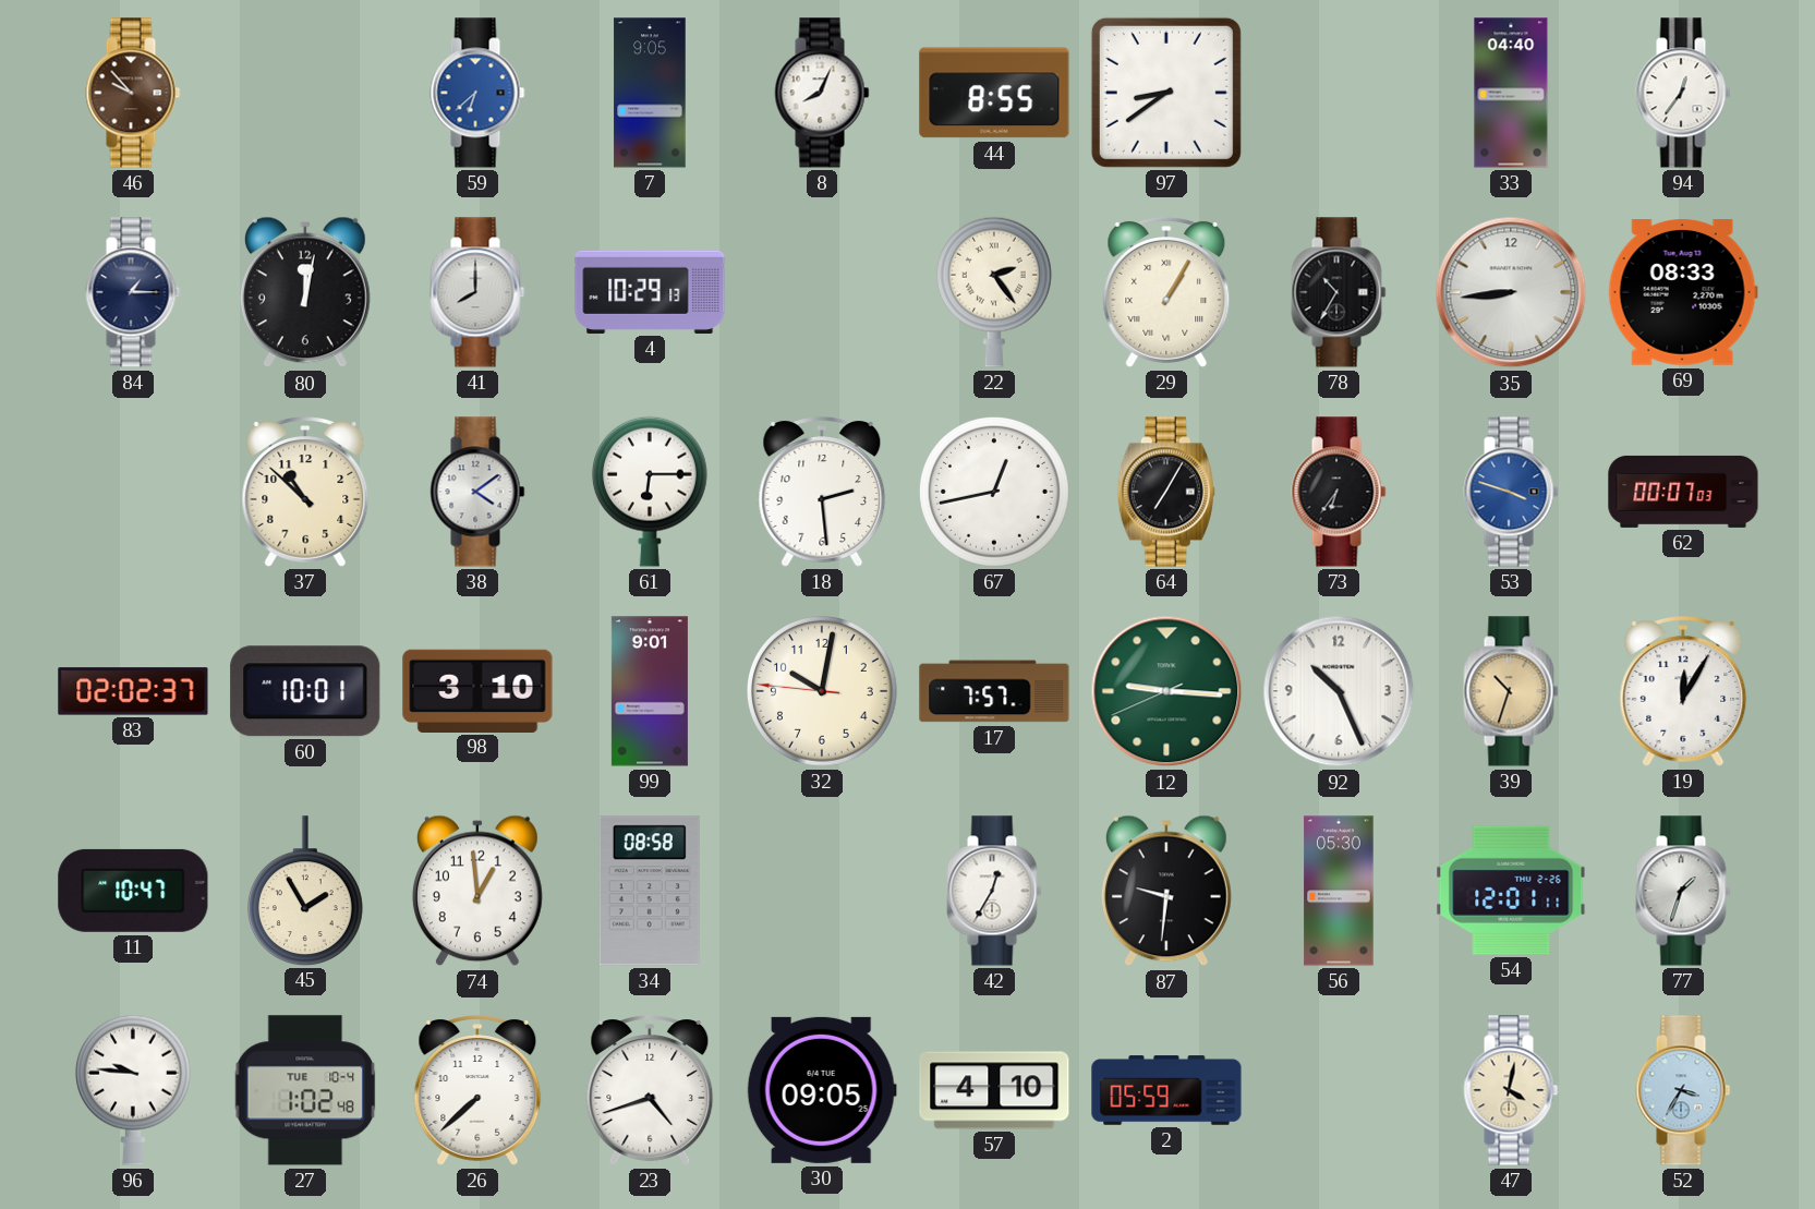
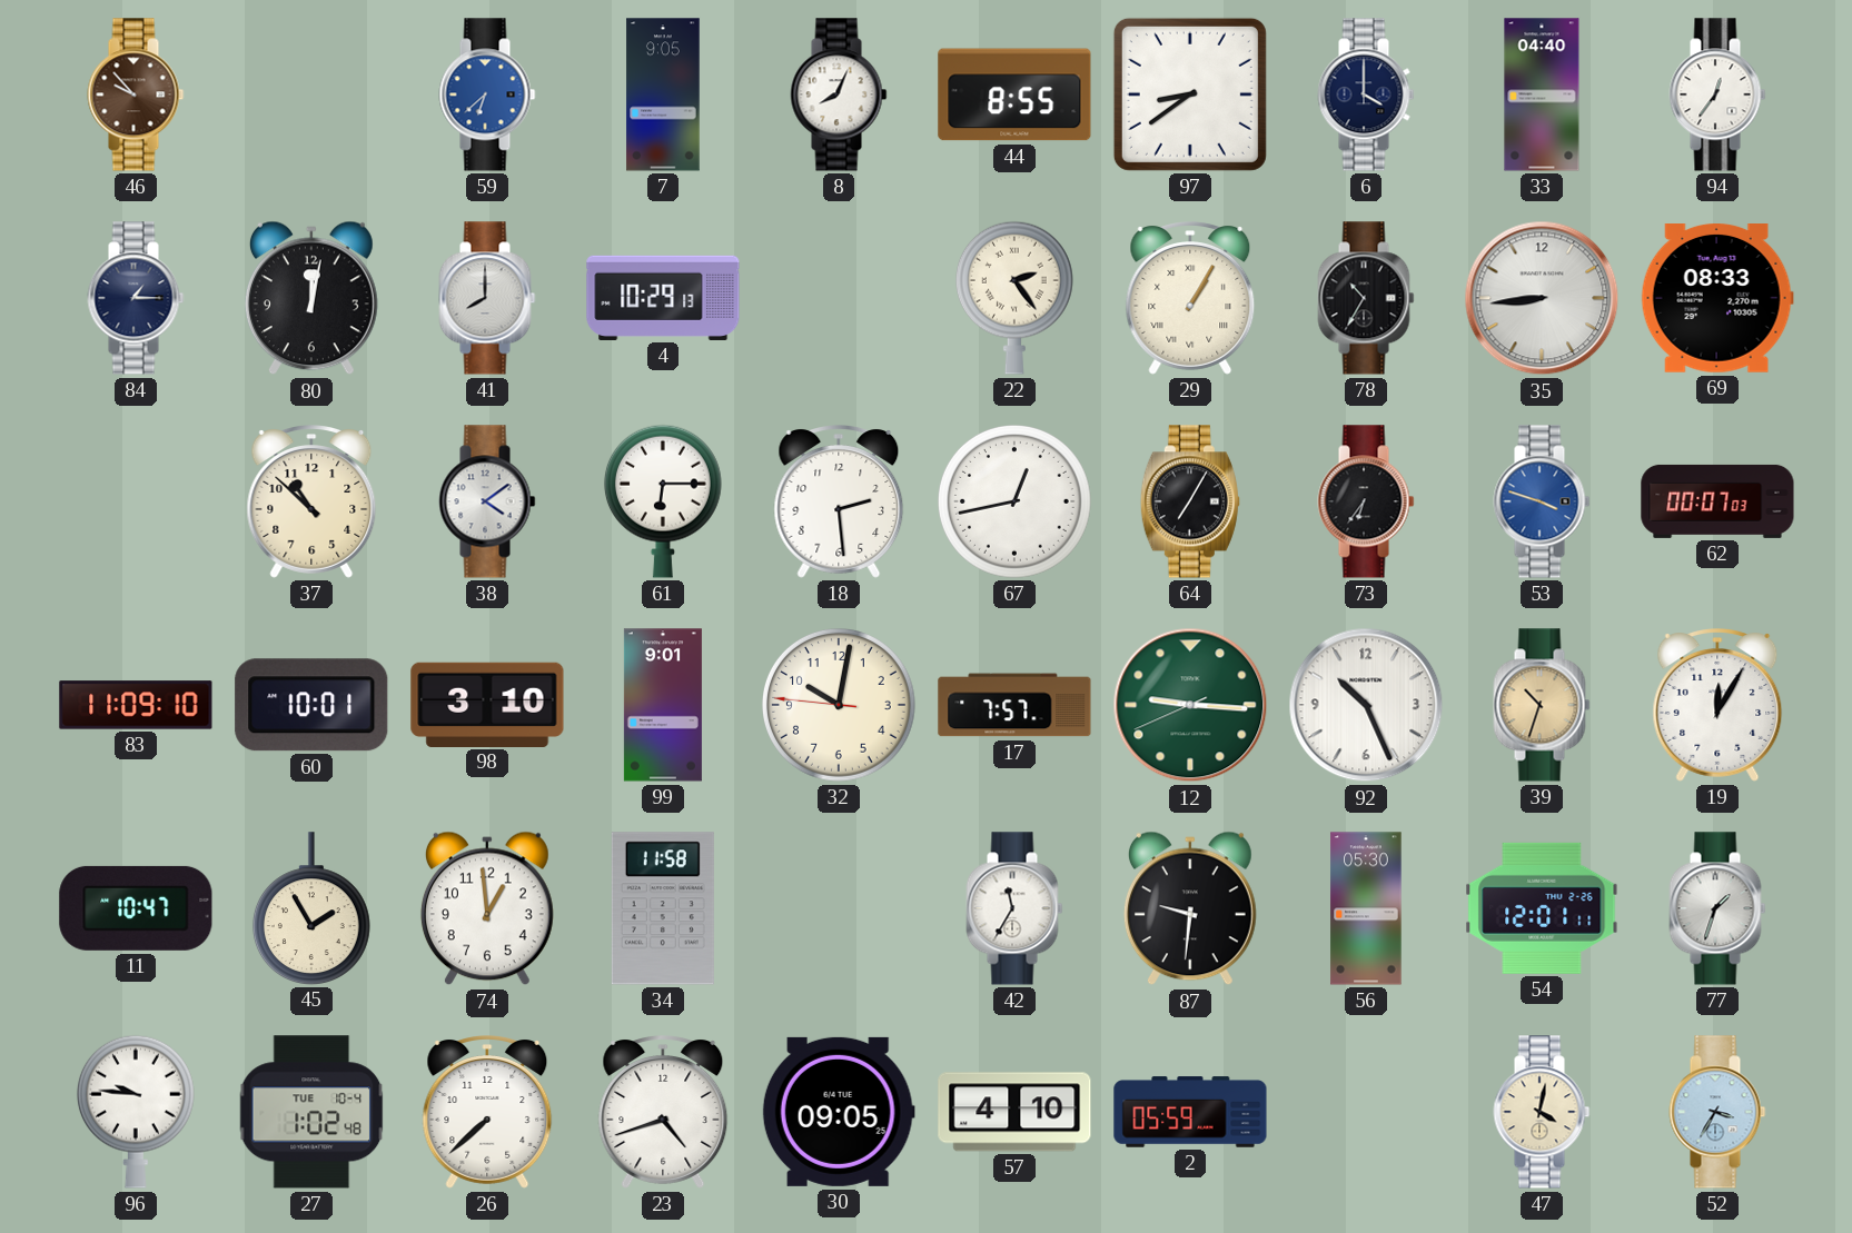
6: none -> 4:00
83: 02:02 -> 11:09
34: 08:58 -> 11:58
42: 12:35 -> 11:35
